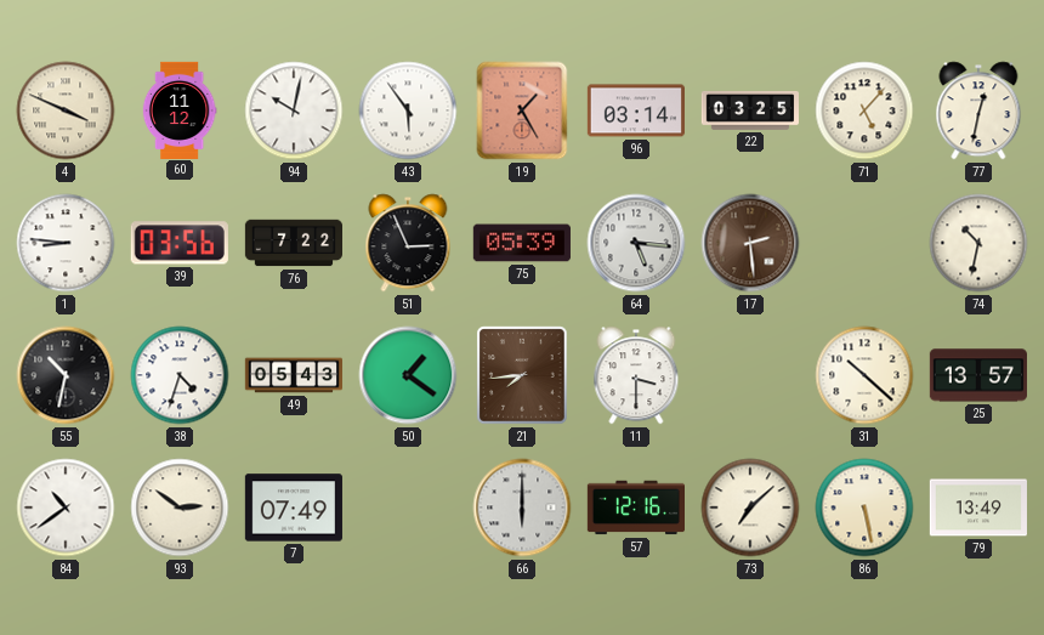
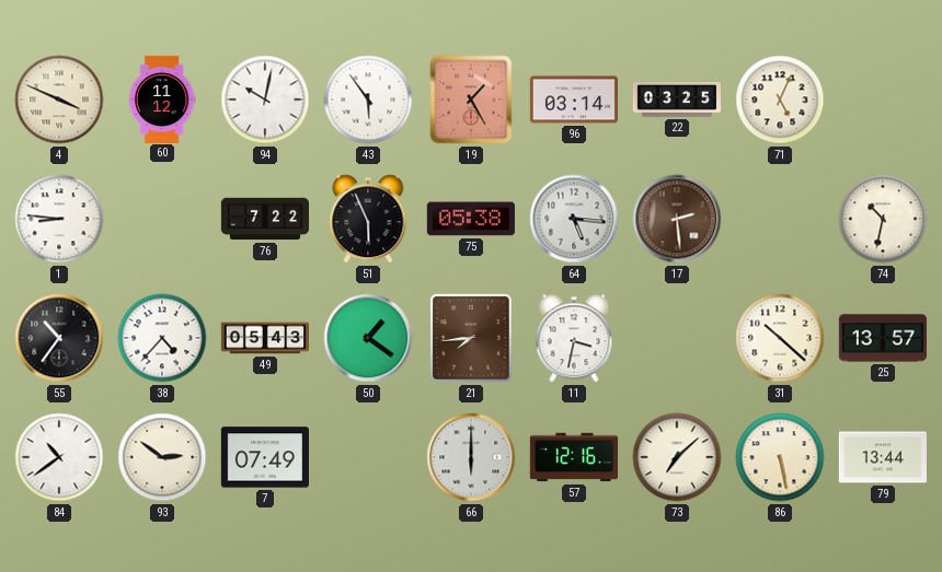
71: 5:07 -> 5:04
77: 12:32 -> none
39: 03:56 -> none
51: 2:56 -> 5:56
75: 05:39 -> 05:38
55: 10:32 -> 10:36
38: 4:33 -> 4:37
11: 3:30 -> 3:32
79: 13:49 -> 13:44
